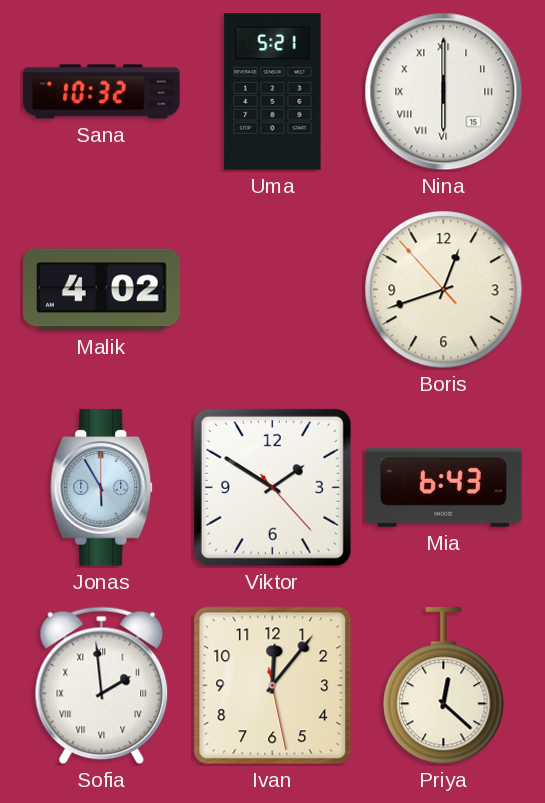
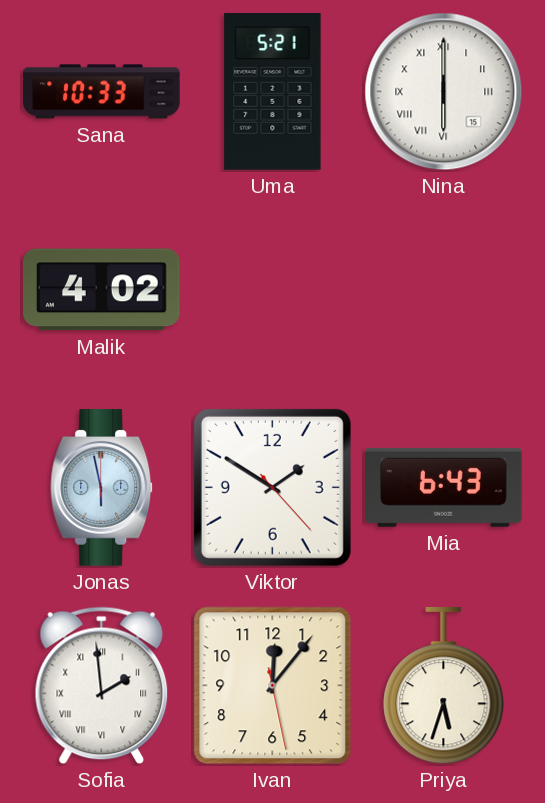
Sana: 10:32 -> 10:33
Boris: 12:41 -> none
Jonas: 5:55 -> 5:58
Priya: 12:22 -> 5:33
